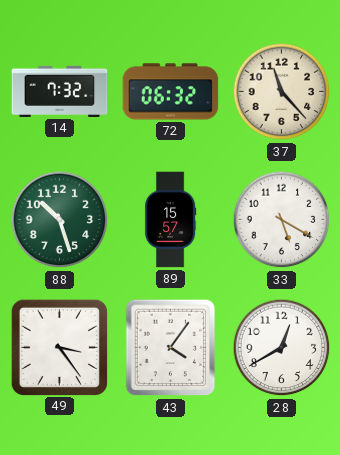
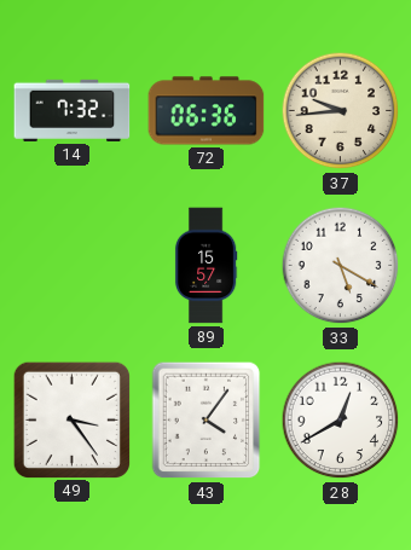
72: 06:32 -> 06:36
37: 11:23 -> 9:44
88: 10:27 -> none
